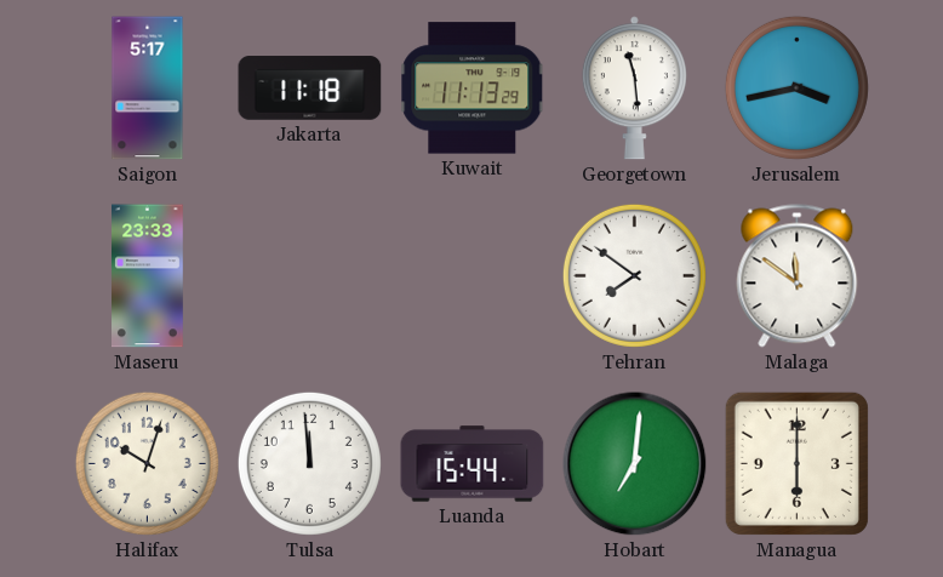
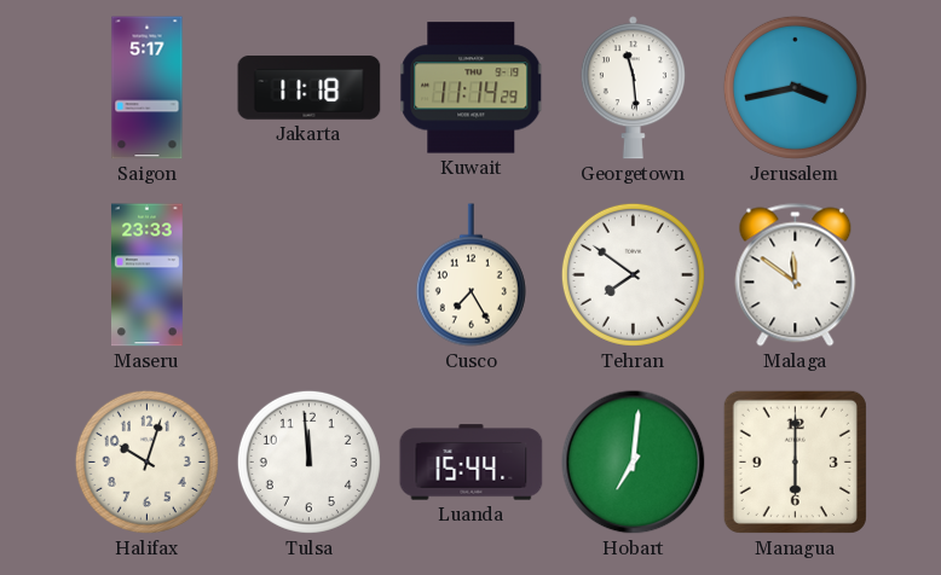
Kuwait: 11:13 -> 11:14
Cusco: none -> 7:25
